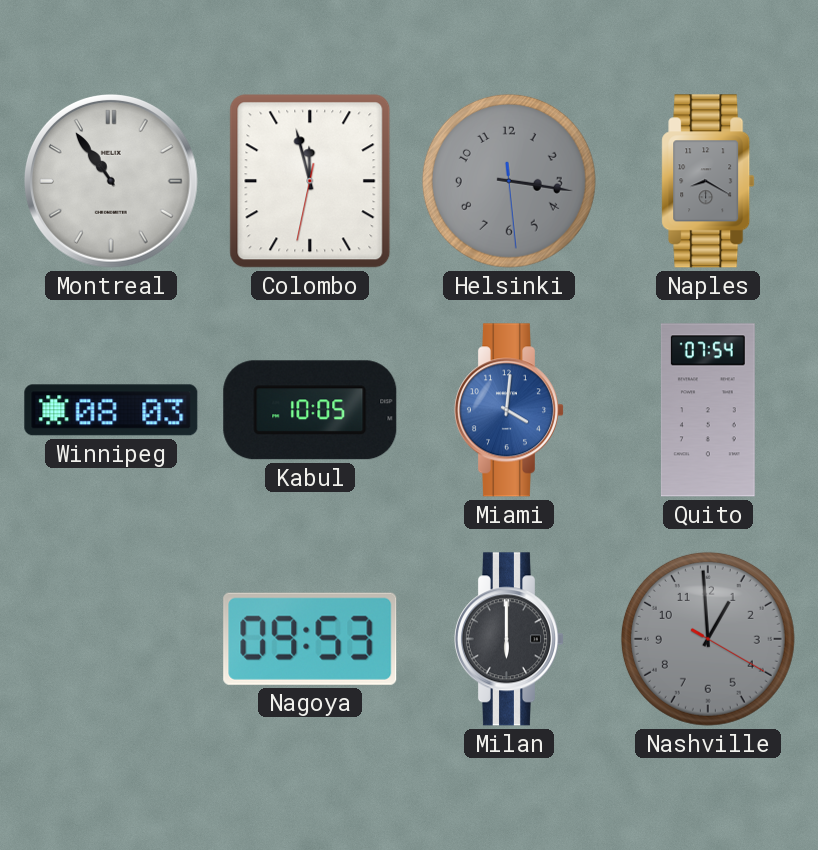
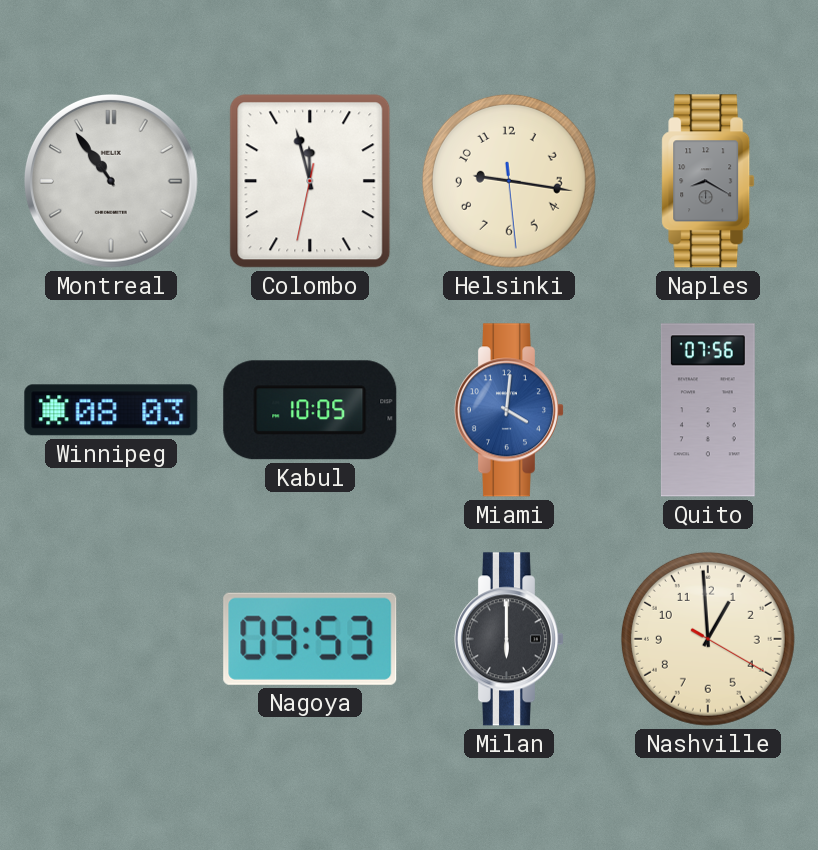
Helsinki: 3:16 -> 9:16
Helsinki dial: grey -> cream
Quito: 07:54 -> 07:56
Nashville dial: grey -> cream
